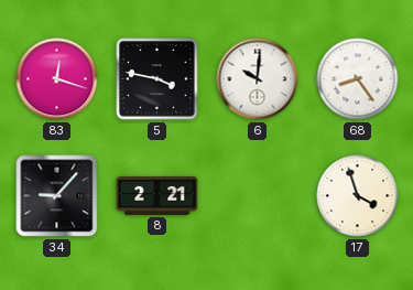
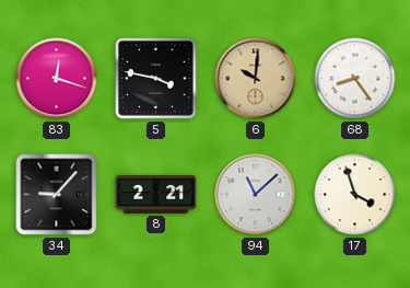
6 dial: white -> champagne
94: none -> 11:08
